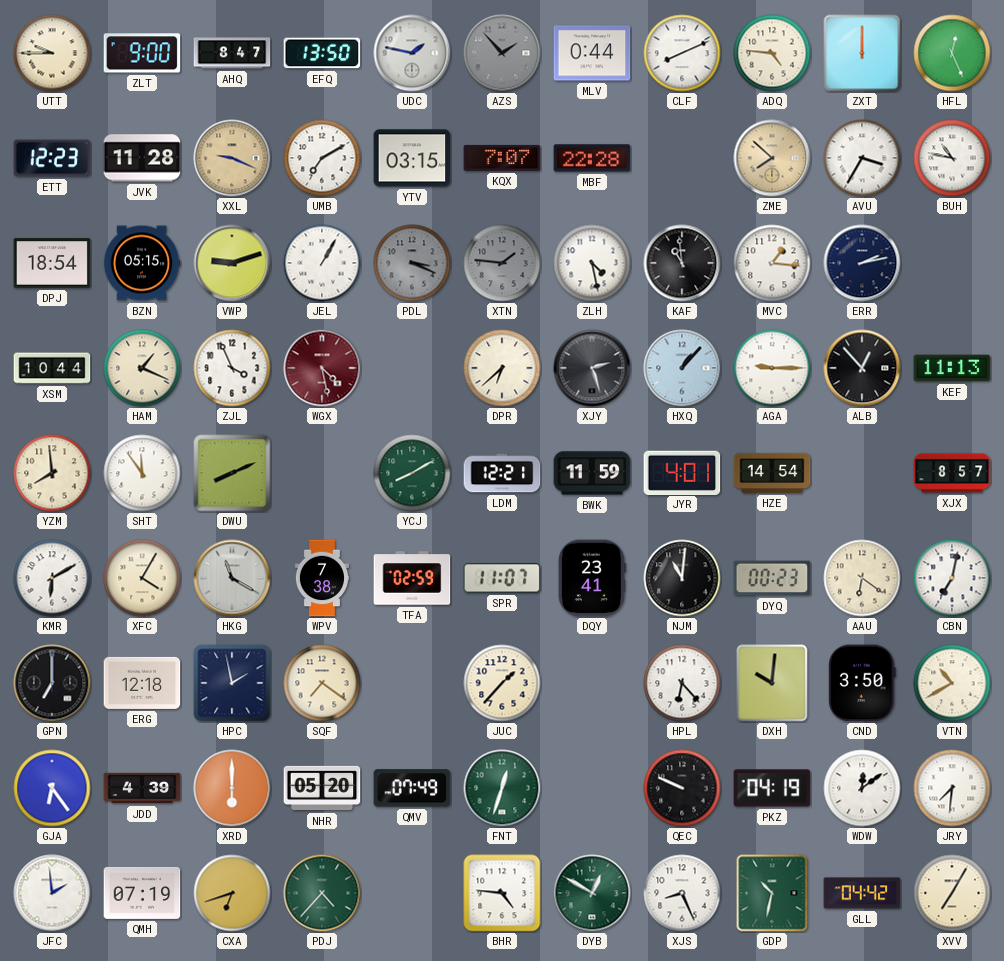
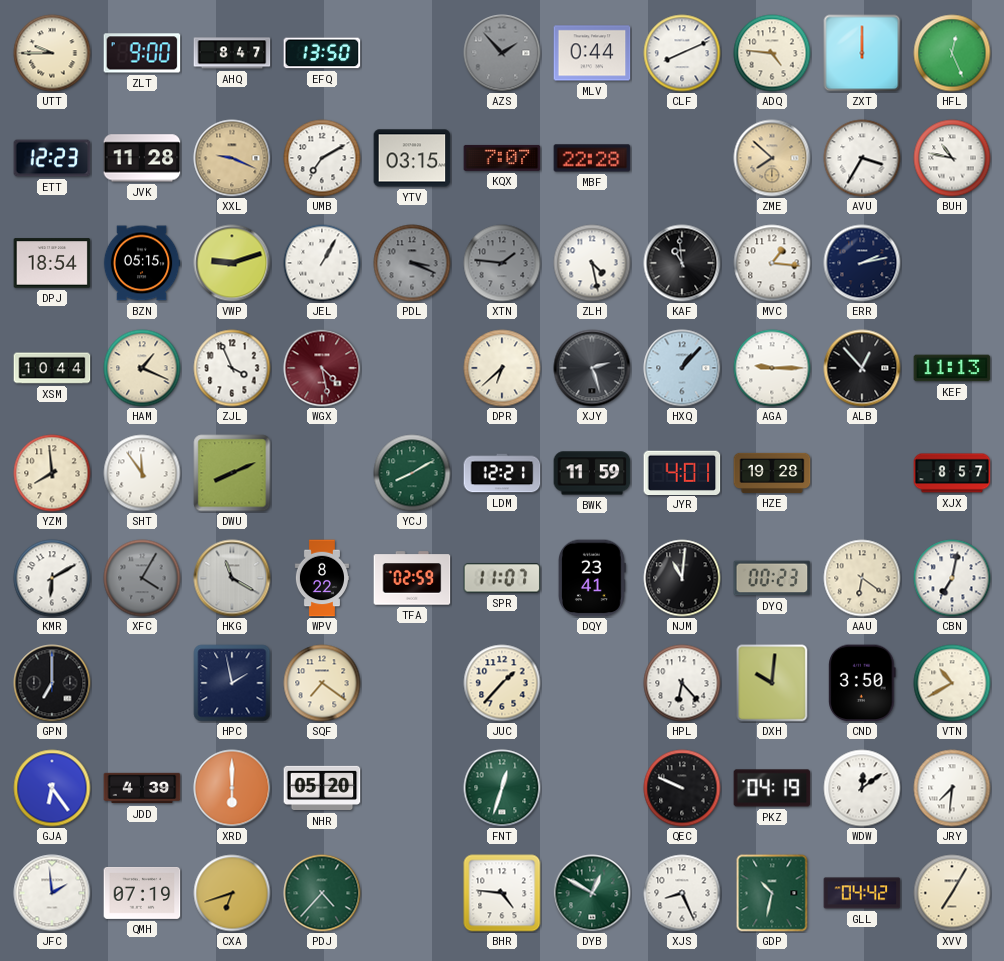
UDC: 1:47 -> none
HZE: 14:54 -> 19:28
XFC dial: cream -> grey
WPV: 7:38 -> 8:22
ERG: 12:18 -> none
QMV: 07:49 -> none
